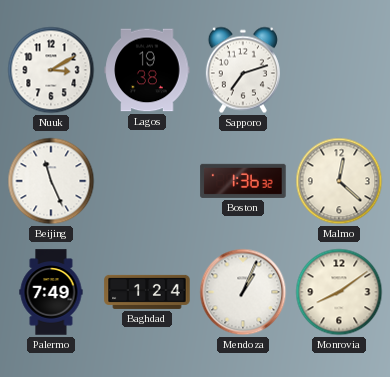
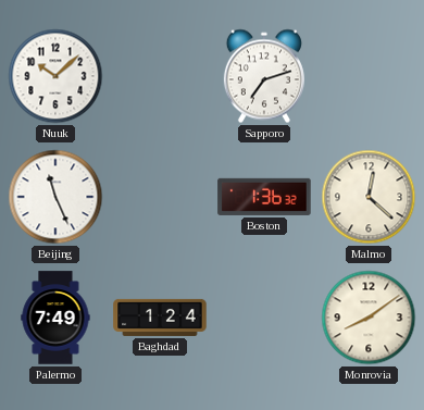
Nuuk: 3:10 -> 10:08
Lagos: 19:38 -> none
Mendoza: 1:04 -> none
